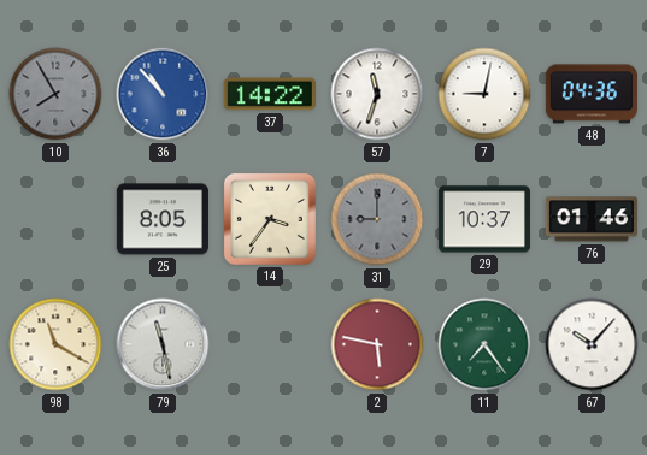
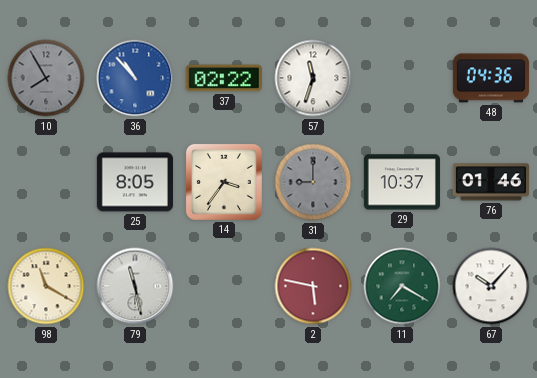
37: 14:22 -> 02:22
7: 9:02 -> none
11: 7:24 -> 7:20
